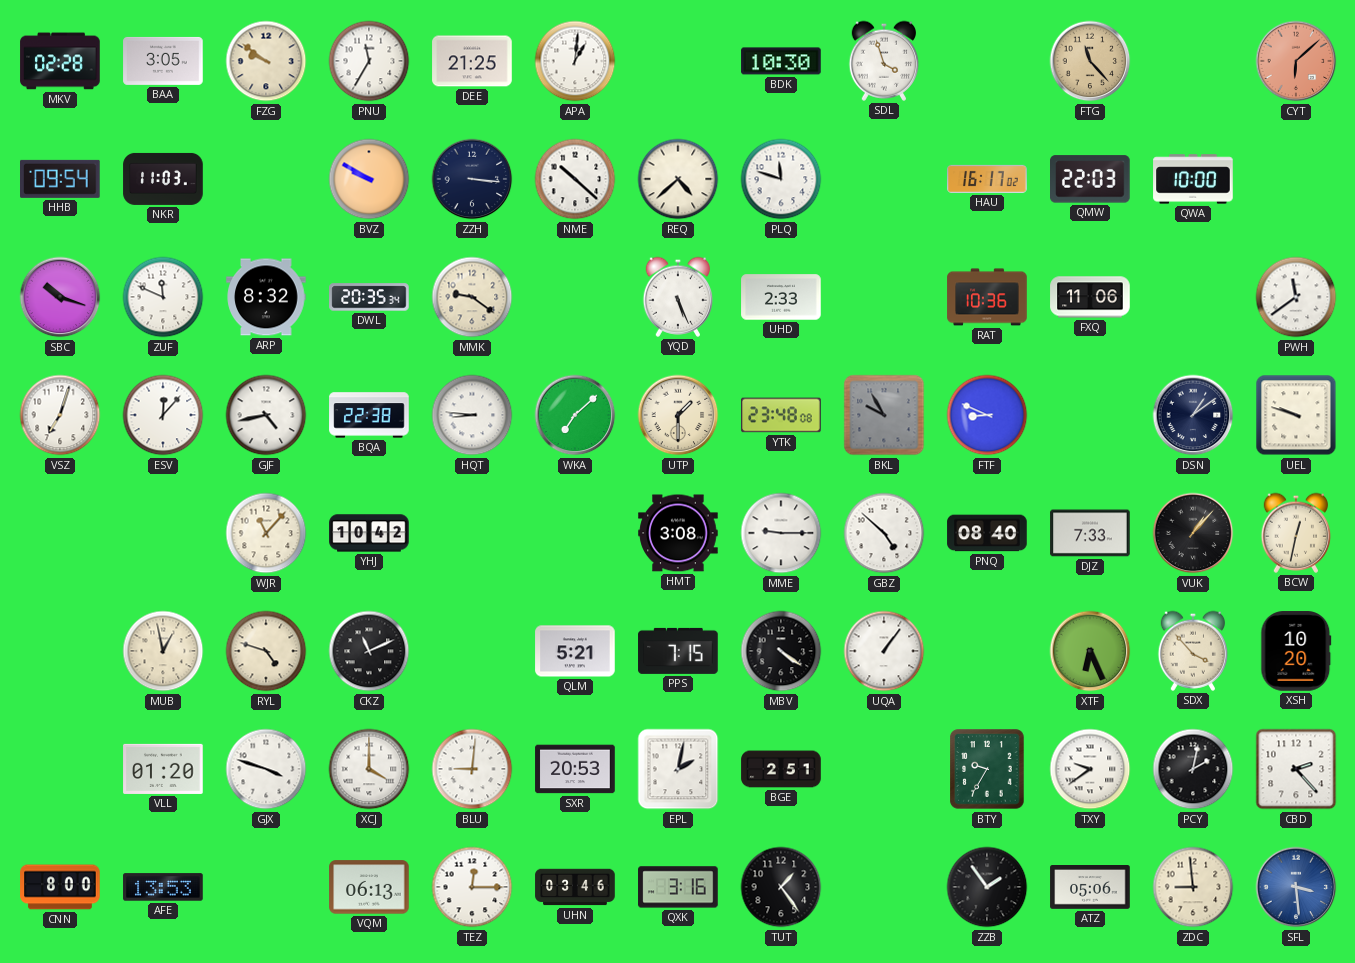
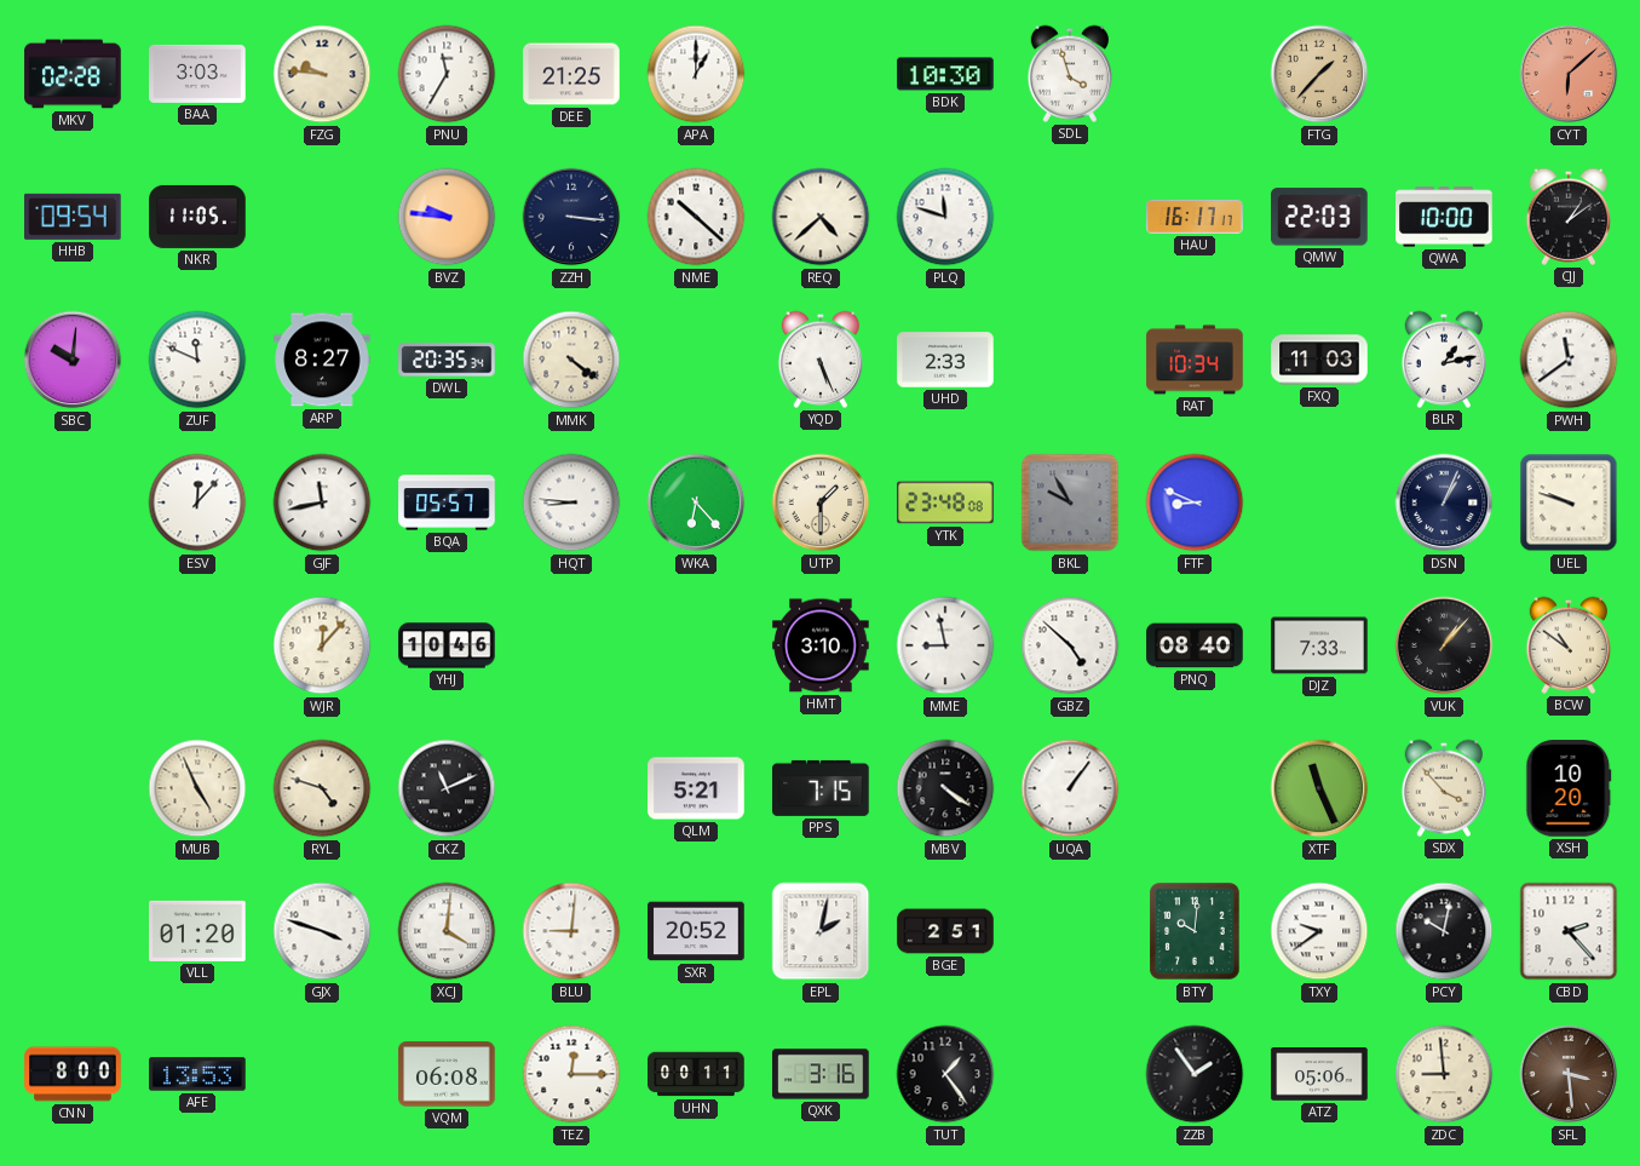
BAA: 3:05 -> 3:03
FZG: 9:51 -> 9:46
APA: 1:01 -> 1:00
FTG: 11:23 -> 1:37
NKR: 11:03 -> 11:05
BVZ: 9:50 -> 9:46
HAU: 16:17:02 -> 16:17:17
CJJ: none -> 1:09
SBC: 10:18 -> 10:01
ARP: 8:32 -> 8:27
MMK: 9:21 -> 4:21
RAT: 10:36 -> 10:34
FXQ: 11:06 -> 11:03
BLR: none -> 1:13
VSZ: 7:03 -> none
GJF: 4:43 -> 11:43
BQA: 22:38 -> 05:57
WKA: 7:08 -> 6:23
DSN: 1:09 -> 1:04
WJR: 11:07 -> 12:07
YHJ: 10:42 -> 10:46
HMT: 3:08 -> 3:10
MME: 9:15 -> 8:58
BCW: 12:32 -> 10:51
MUB: 12:58 -> 4:56
XTF: 6:26 -> 11:26
XCJ: 4:00 -> 4:01
SXR: 20:53 -> 20:52
BTY: 9:35 -> 10:01
PCY: 2:02 -> 10:02
VQM: 06:13 -> 06:08
UHN: 03:46 -> 00:11
SFL dial: blue -> brown
